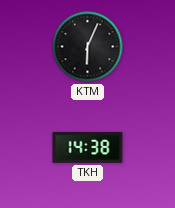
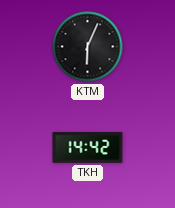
TKH: 14:38 -> 14:42
